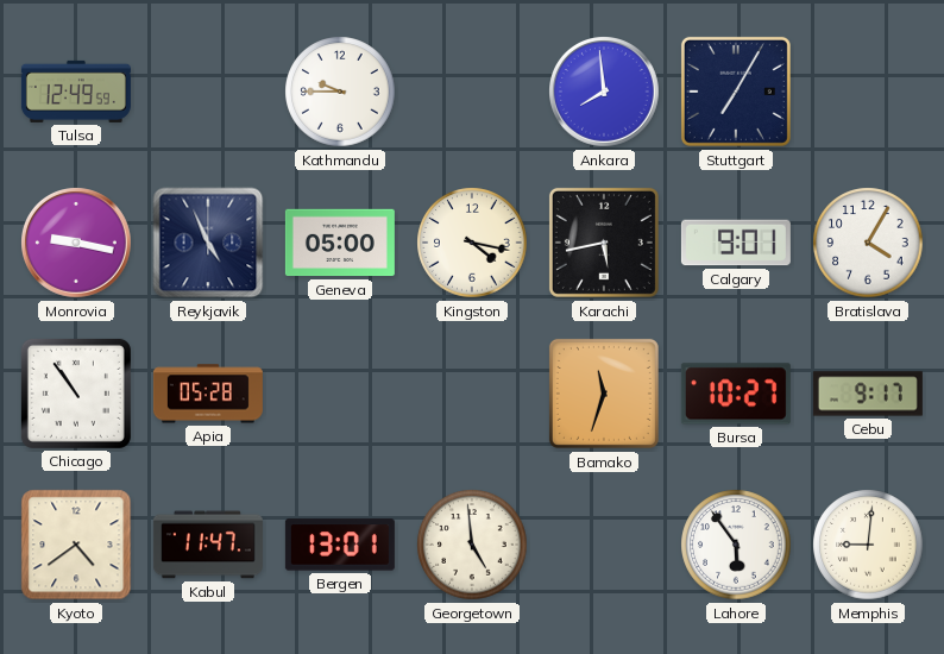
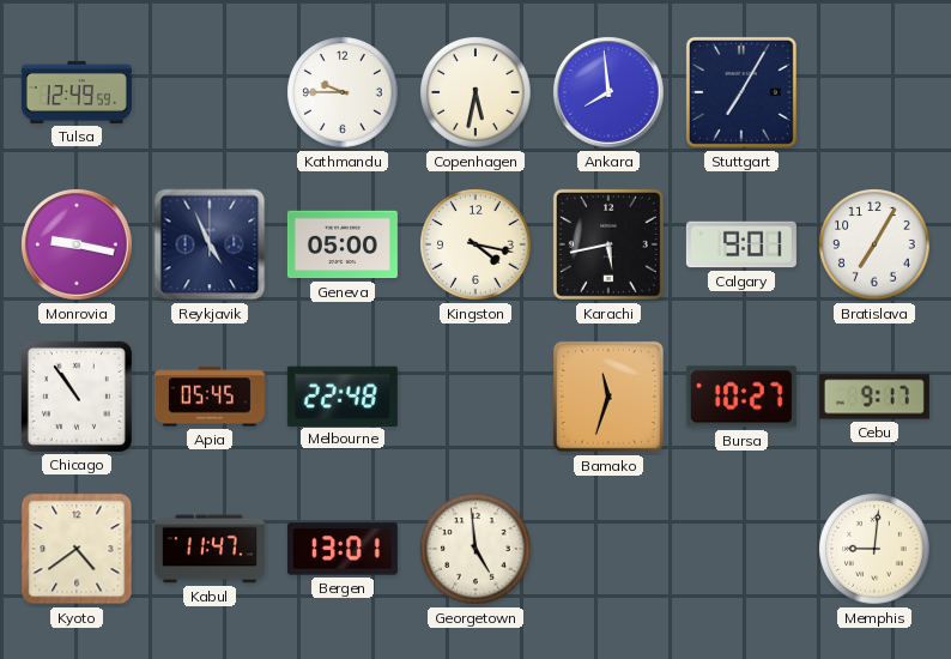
Copenhagen: none -> 5:32
Bratislava: 4:05 -> 7:05
Apia: 05:28 -> 05:45
Melbourne: none -> 22:48
Lahore: 5:54 -> none
